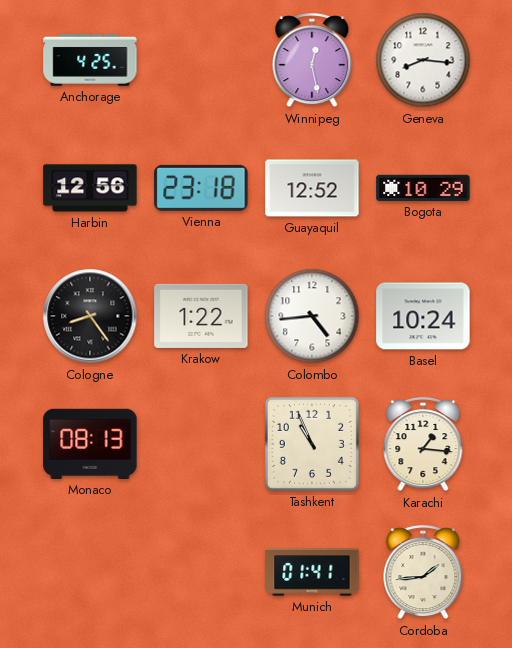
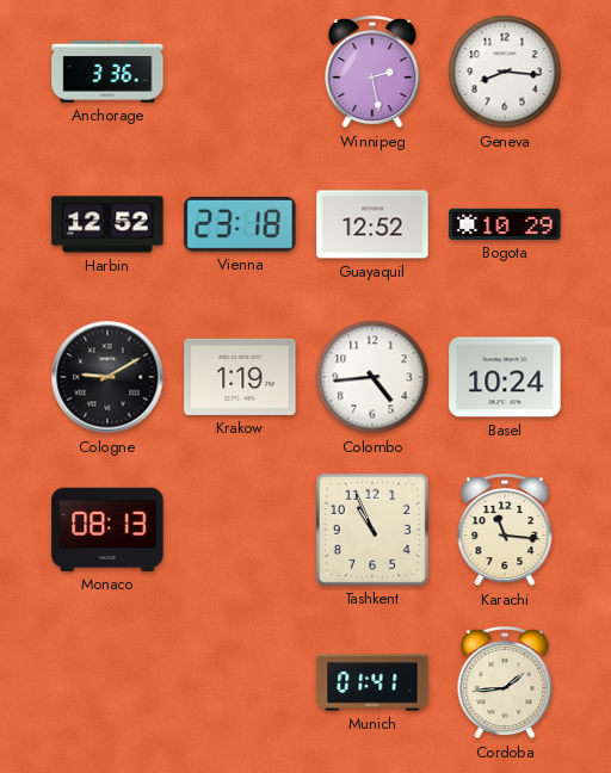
Anchorage: 4:25 -> 3:36
Winnipeg: 12:28 -> 2:28
Harbin: 12:56 -> 12:52
Cologne: 8:24 -> 9:10
Krakow: 1:22 -> 1:19
Karachi: 1:16 -> 11:16
